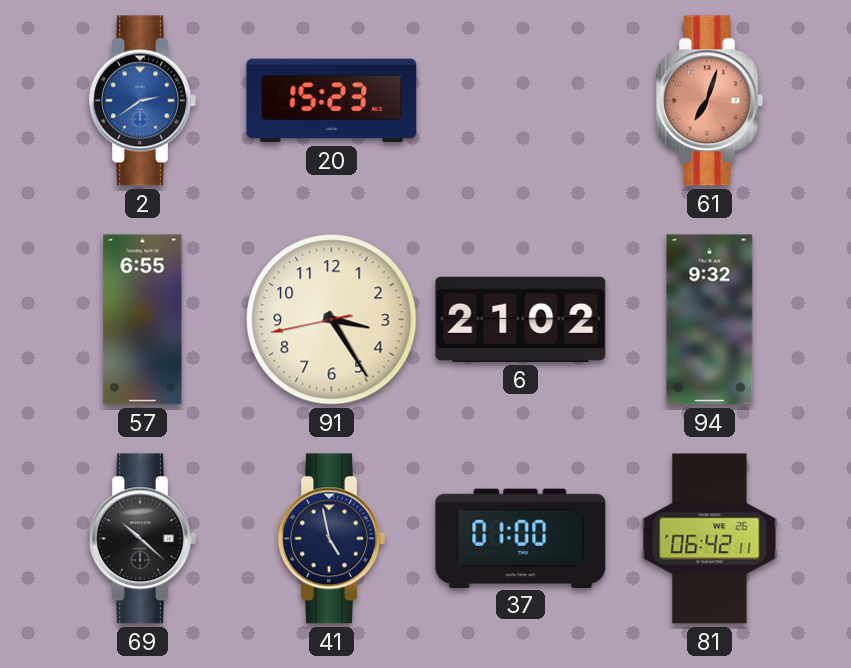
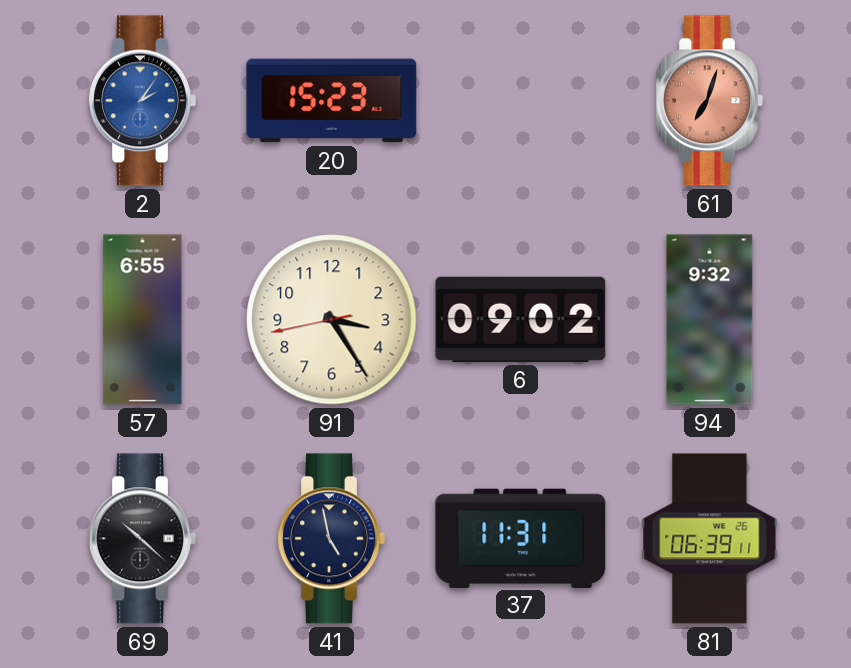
2: 2:39 -> 2:06
6: 21:02 -> 09:02
37: 01:00 -> 11:31
81: 06:42 -> 06:39
